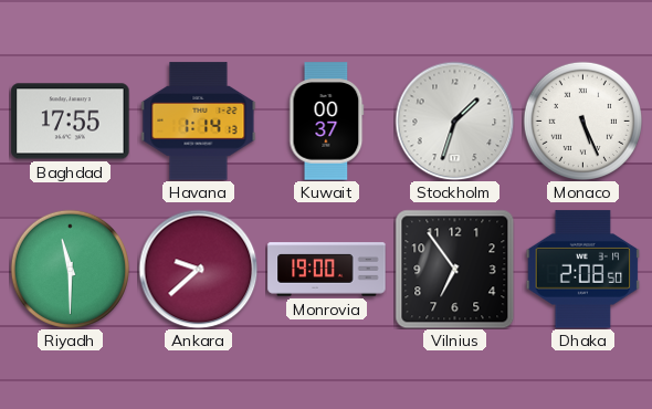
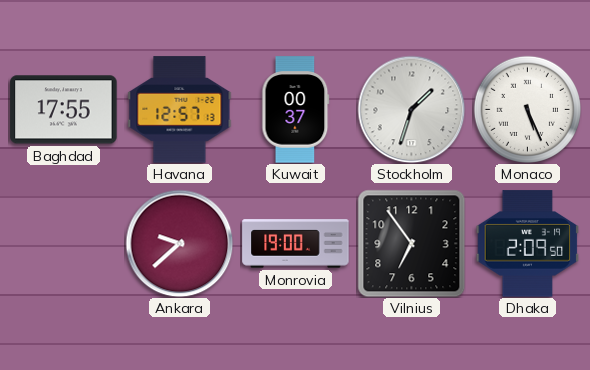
Havana: 1:14 -> 12:57
Riyadh: 11:30 -> none
Dhaka: 2:08 -> 2:09
